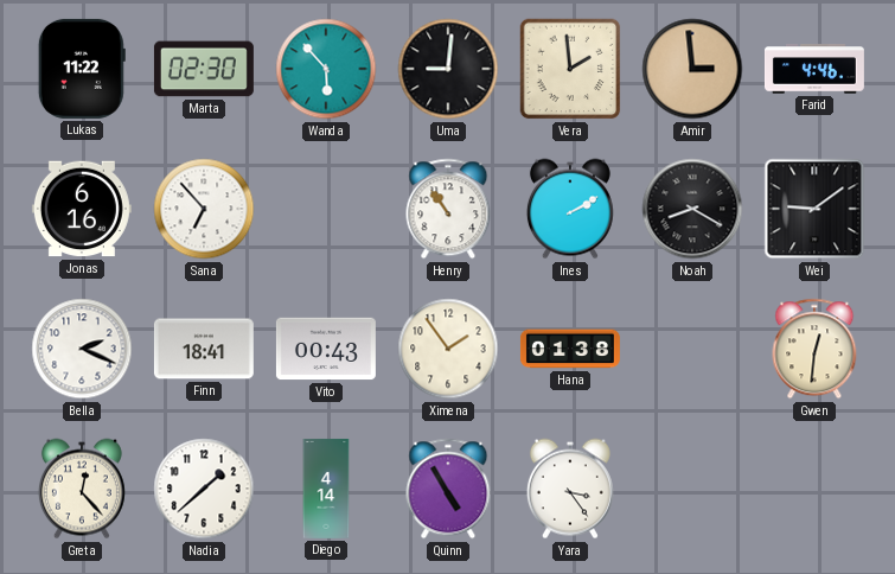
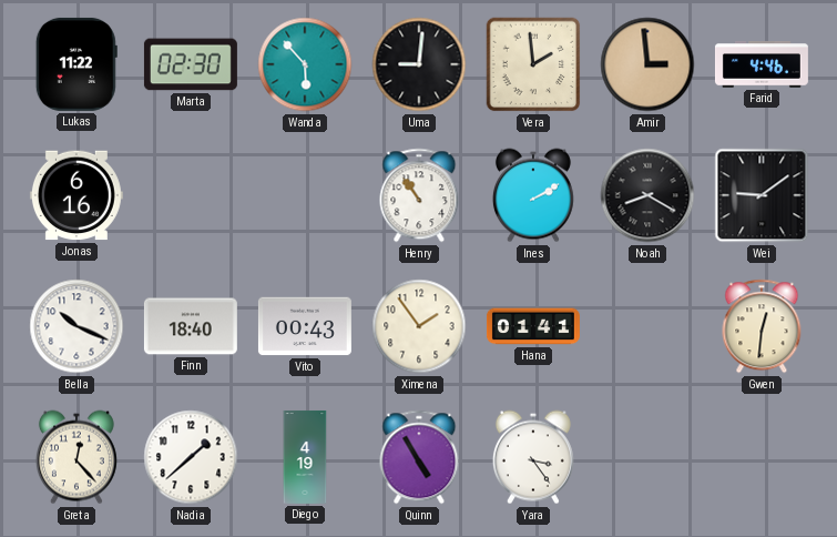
Sana: 6:53 -> none
Bella: 2:19 -> 10:19
Finn: 18:41 -> 18:40
Hana: 01:38 -> 01:41
Diego: 4:14 -> 4:19
